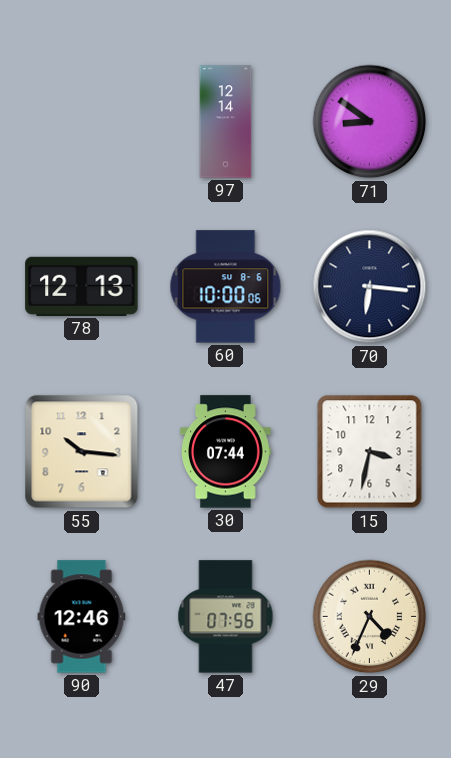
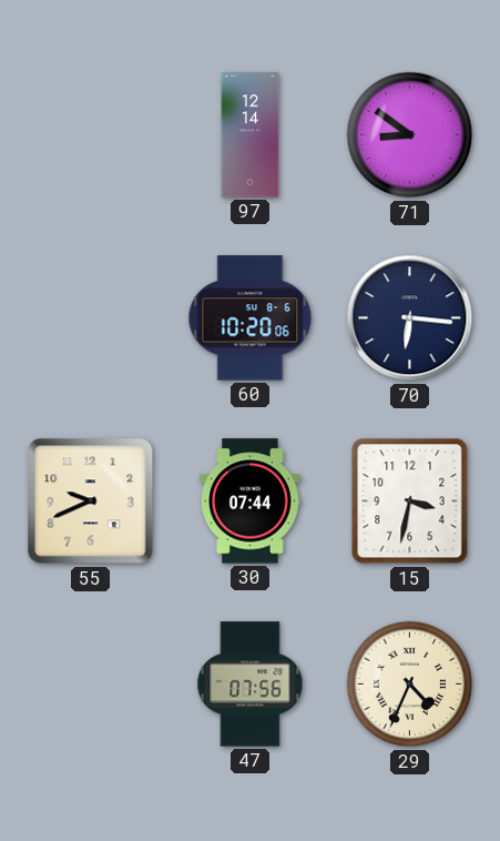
78: 12:13 -> none
60: 10:00 -> 10:20
55: 10:16 -> 9:41
90: 12:46 -> none
